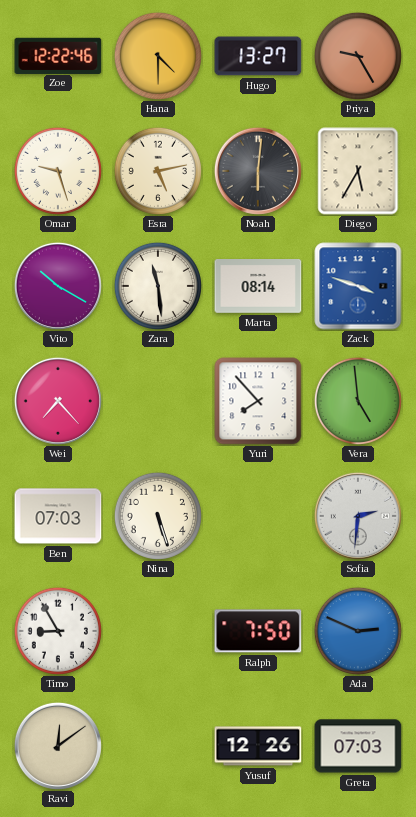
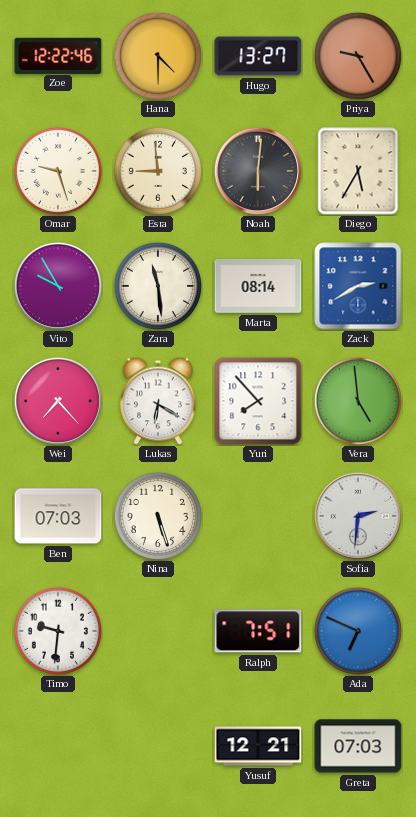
Esra: 5:13 -> 8:59
Vito: 10:20 -> 9:55
Zack: 3:48 -> 2:40
Lukas: none -> 6:20
Timo: 8:55 -> 9:31
Ralph: 7:50 -> 7:51
Ada: 2:49 -> 6:49
Ravi: 12:09 -> none
Yusuf: 12:26 -> 12:21
